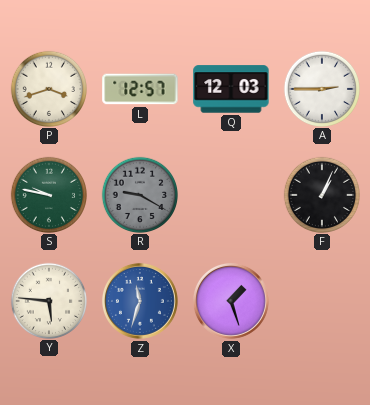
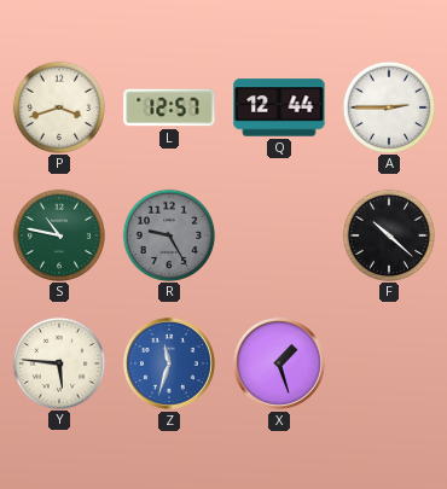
Q: 12:03 -> 12:44
S: 9:47 -> 10:47
R: 9:20 -> 9:25
F: 1:04 -> 10:22
